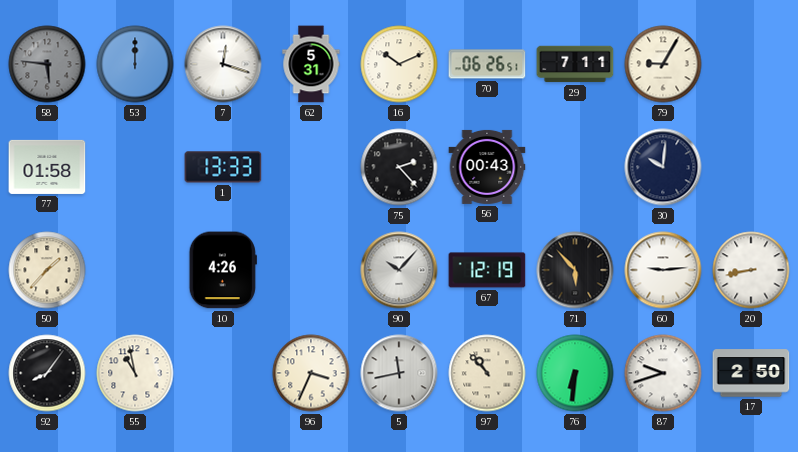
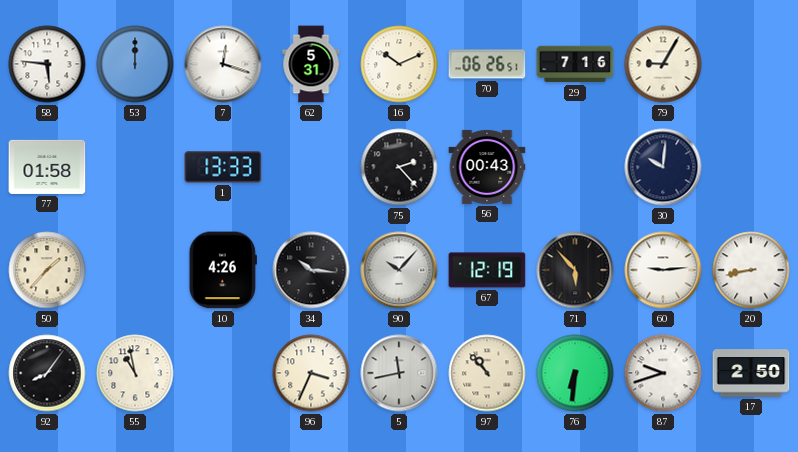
58 dial: grey -> white
29: 7:11 -> 7:16
34: none -> 10:16
